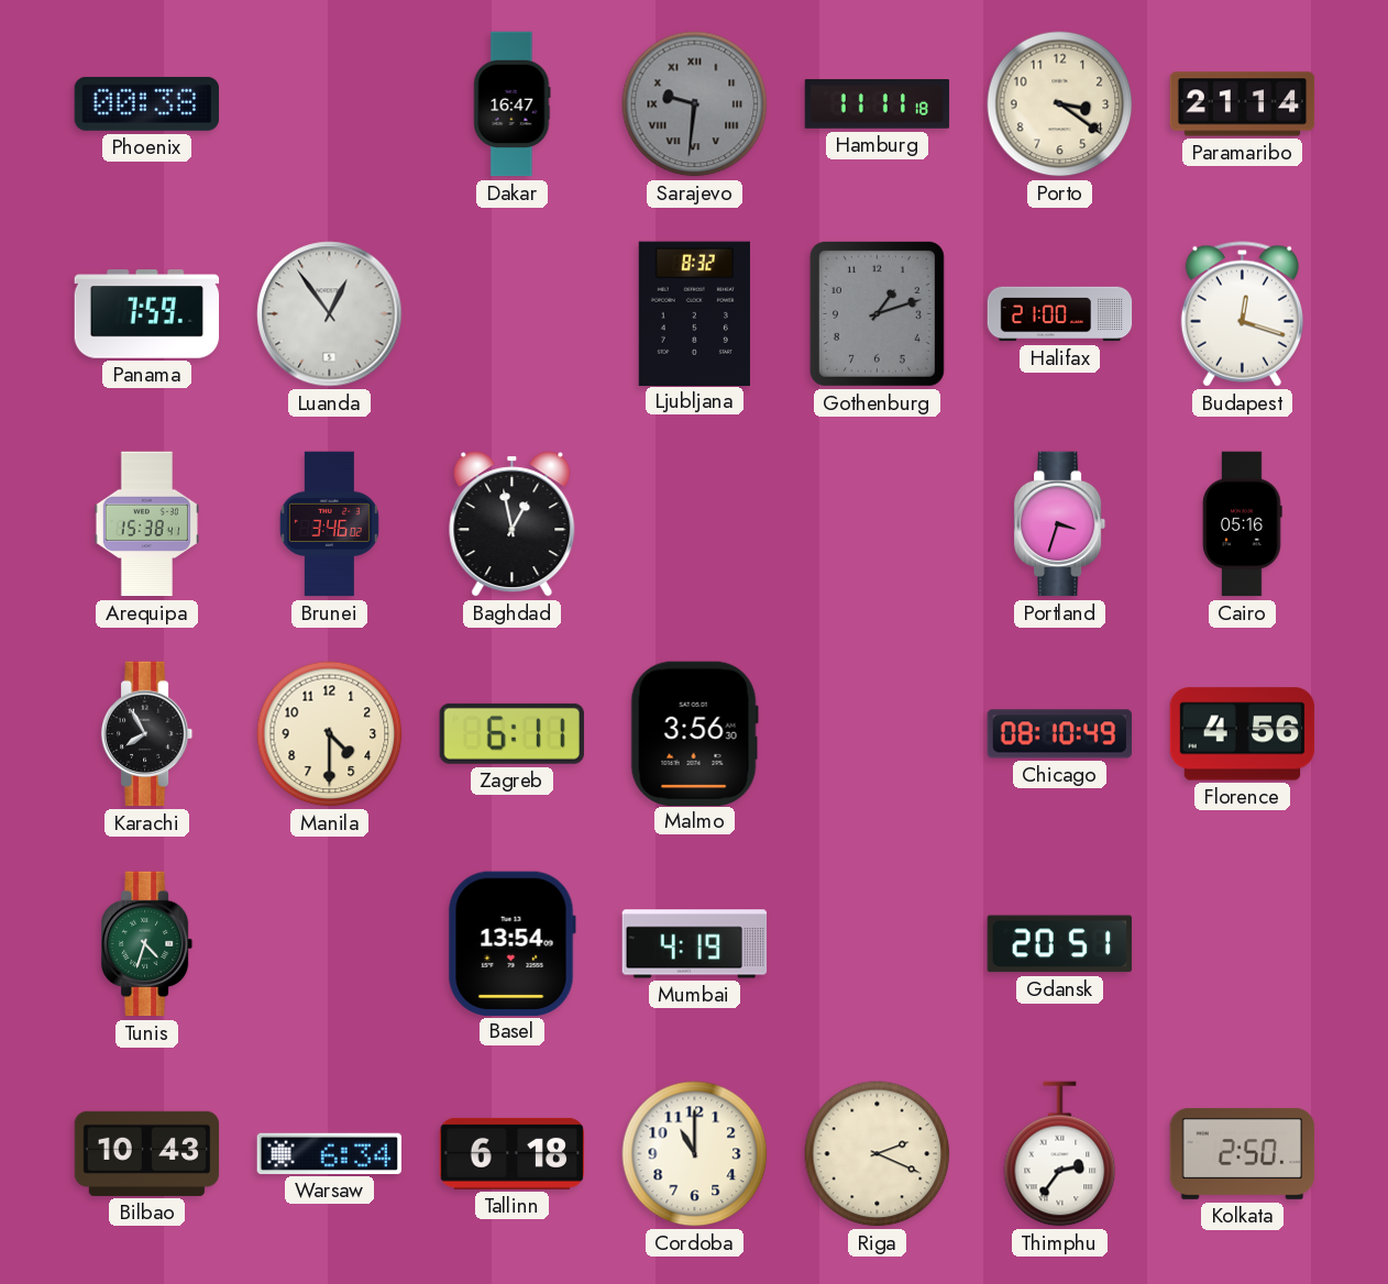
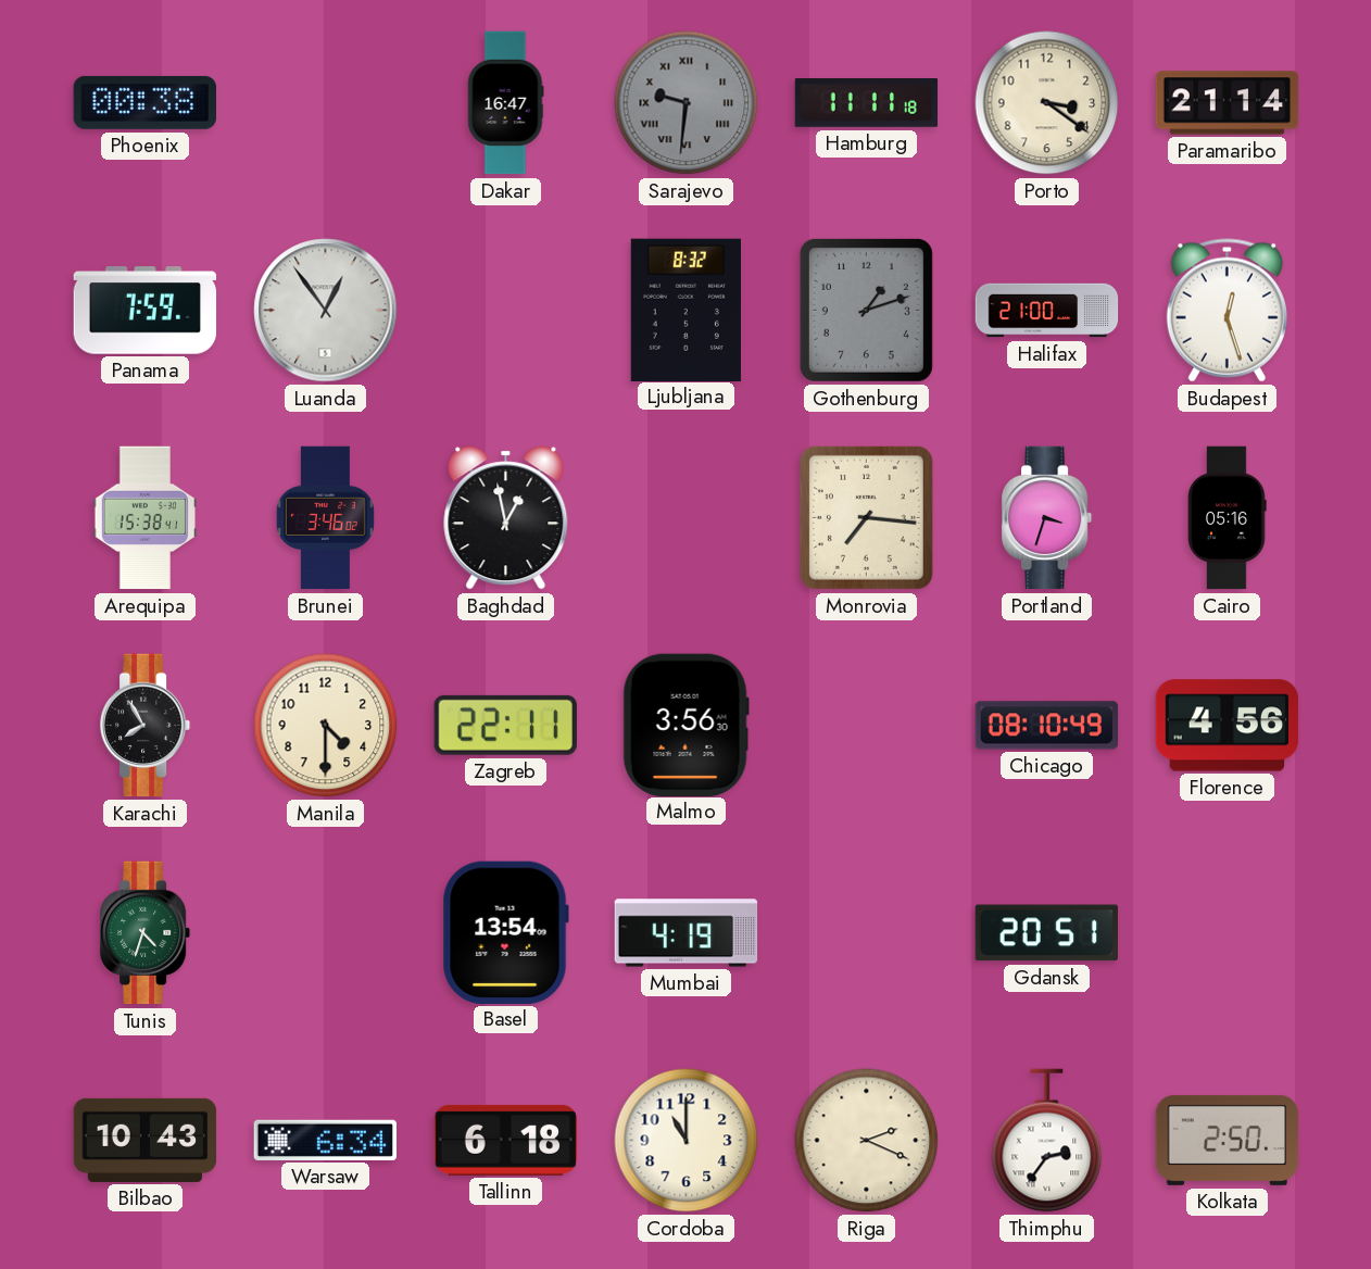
Budapest: 12:18 -> 12:27
Monrovia: none -> 7:16
Zagreb: 6:11 -> 22:11
